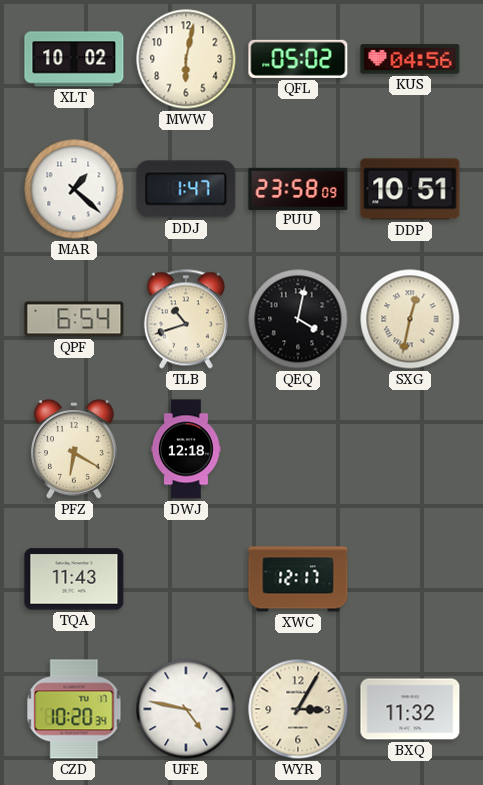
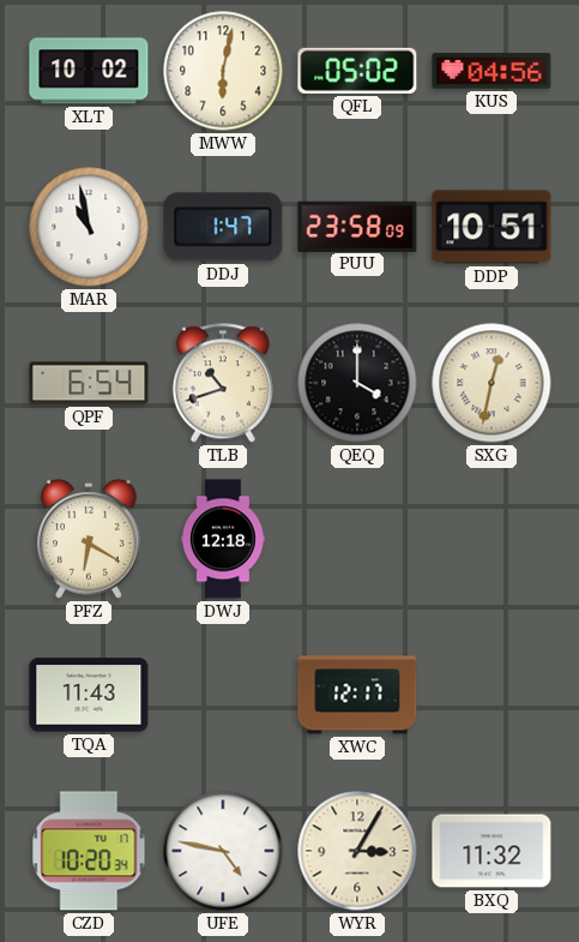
MAR: 1:22 -> 10:58
QEQ: 4:02 -> 4:00
